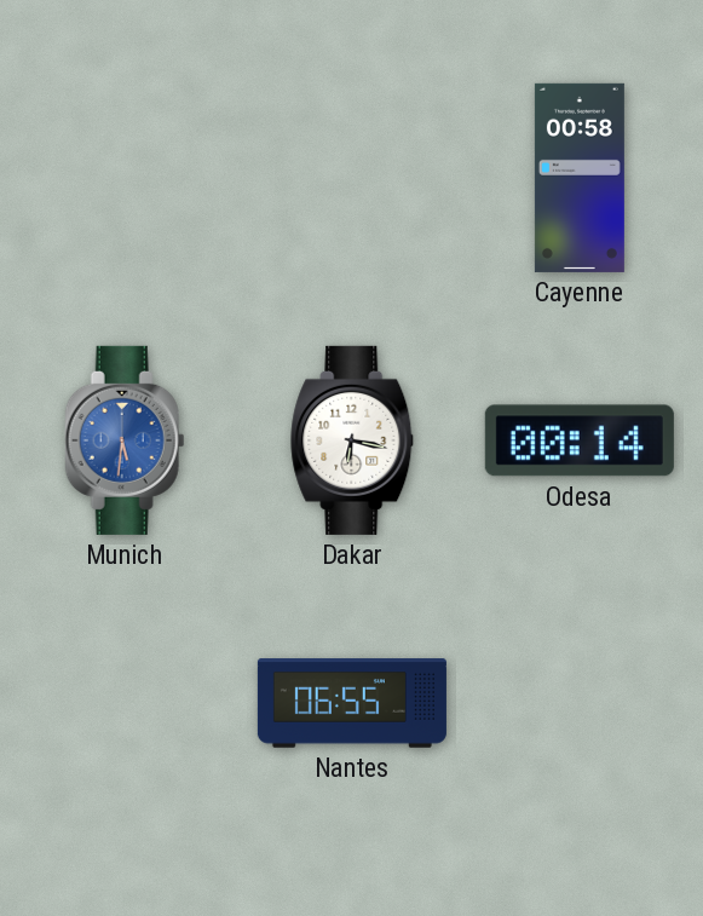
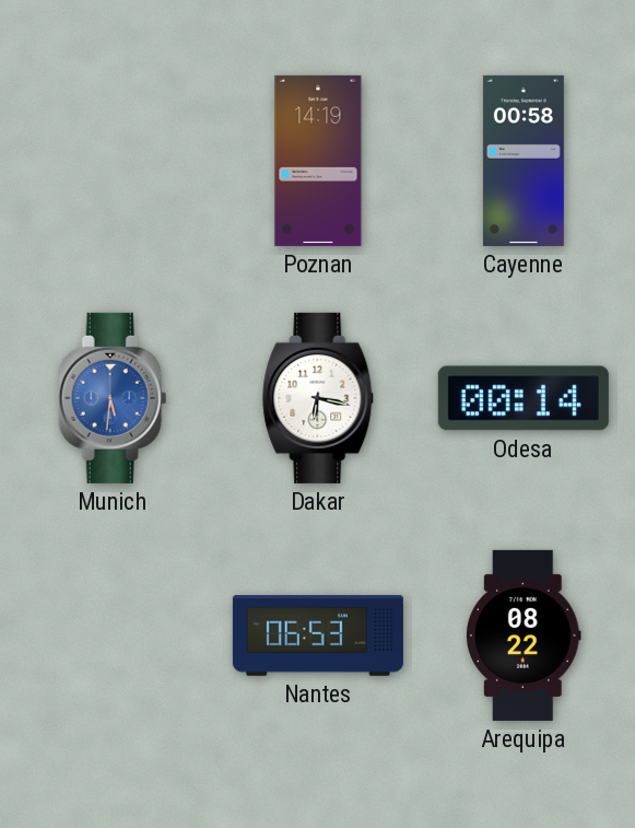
Poznan: none -> 14:19
Nantes: 06:55 -> 06:53
Arequipa: none -> 08:22
